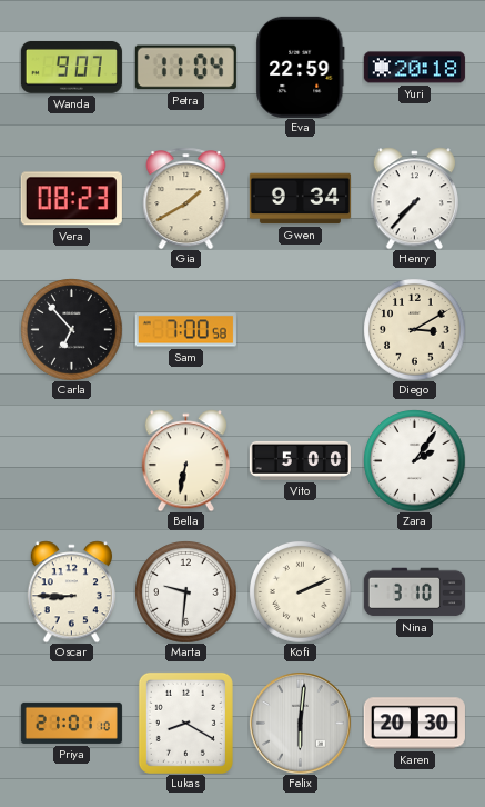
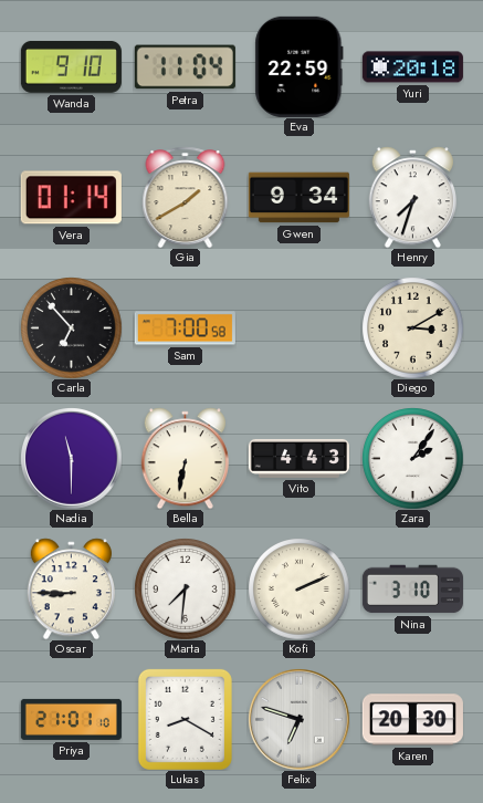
Wanda: 9:07 -> 9:10
Vera: 08:23 -> 01:14
Henry: 7:37 -> 7:33
Nadia: none -> 11:30
Vito: 5:00 -> 4:43
Marta: 9:31 -> 7:31
Felix: 6:01 -> 6:48
